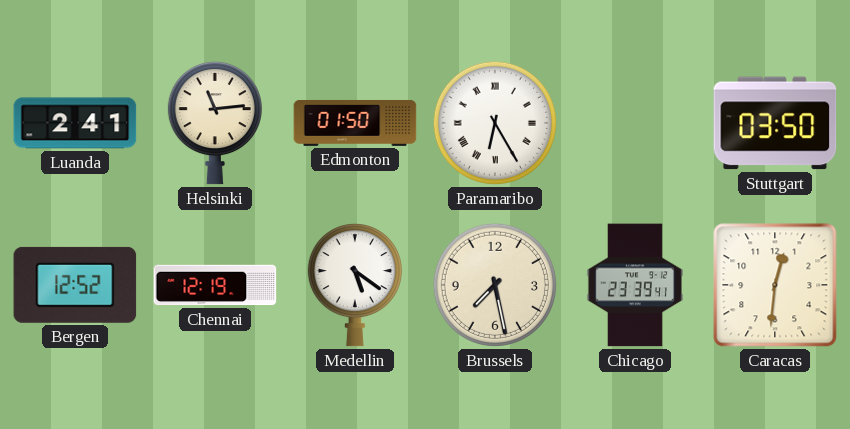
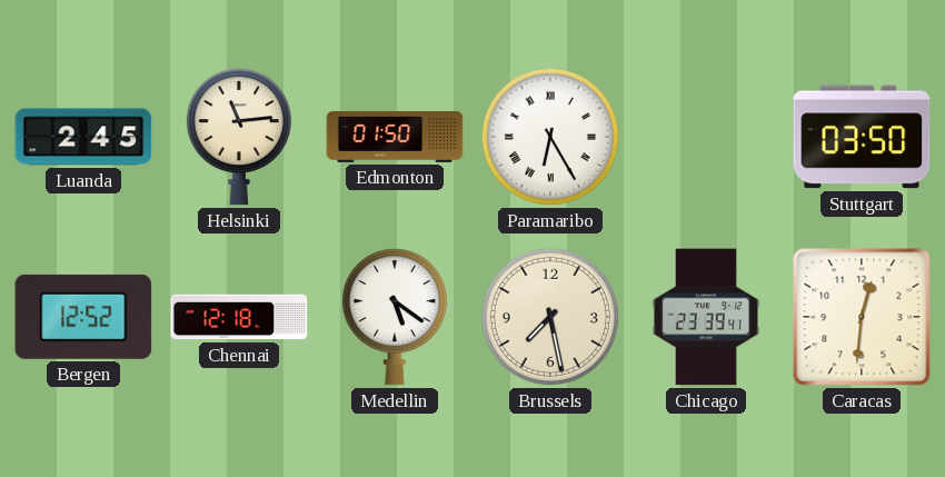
Luanda: 2:41 -> 2:45
Chennai: 12:19 -> 12:18
